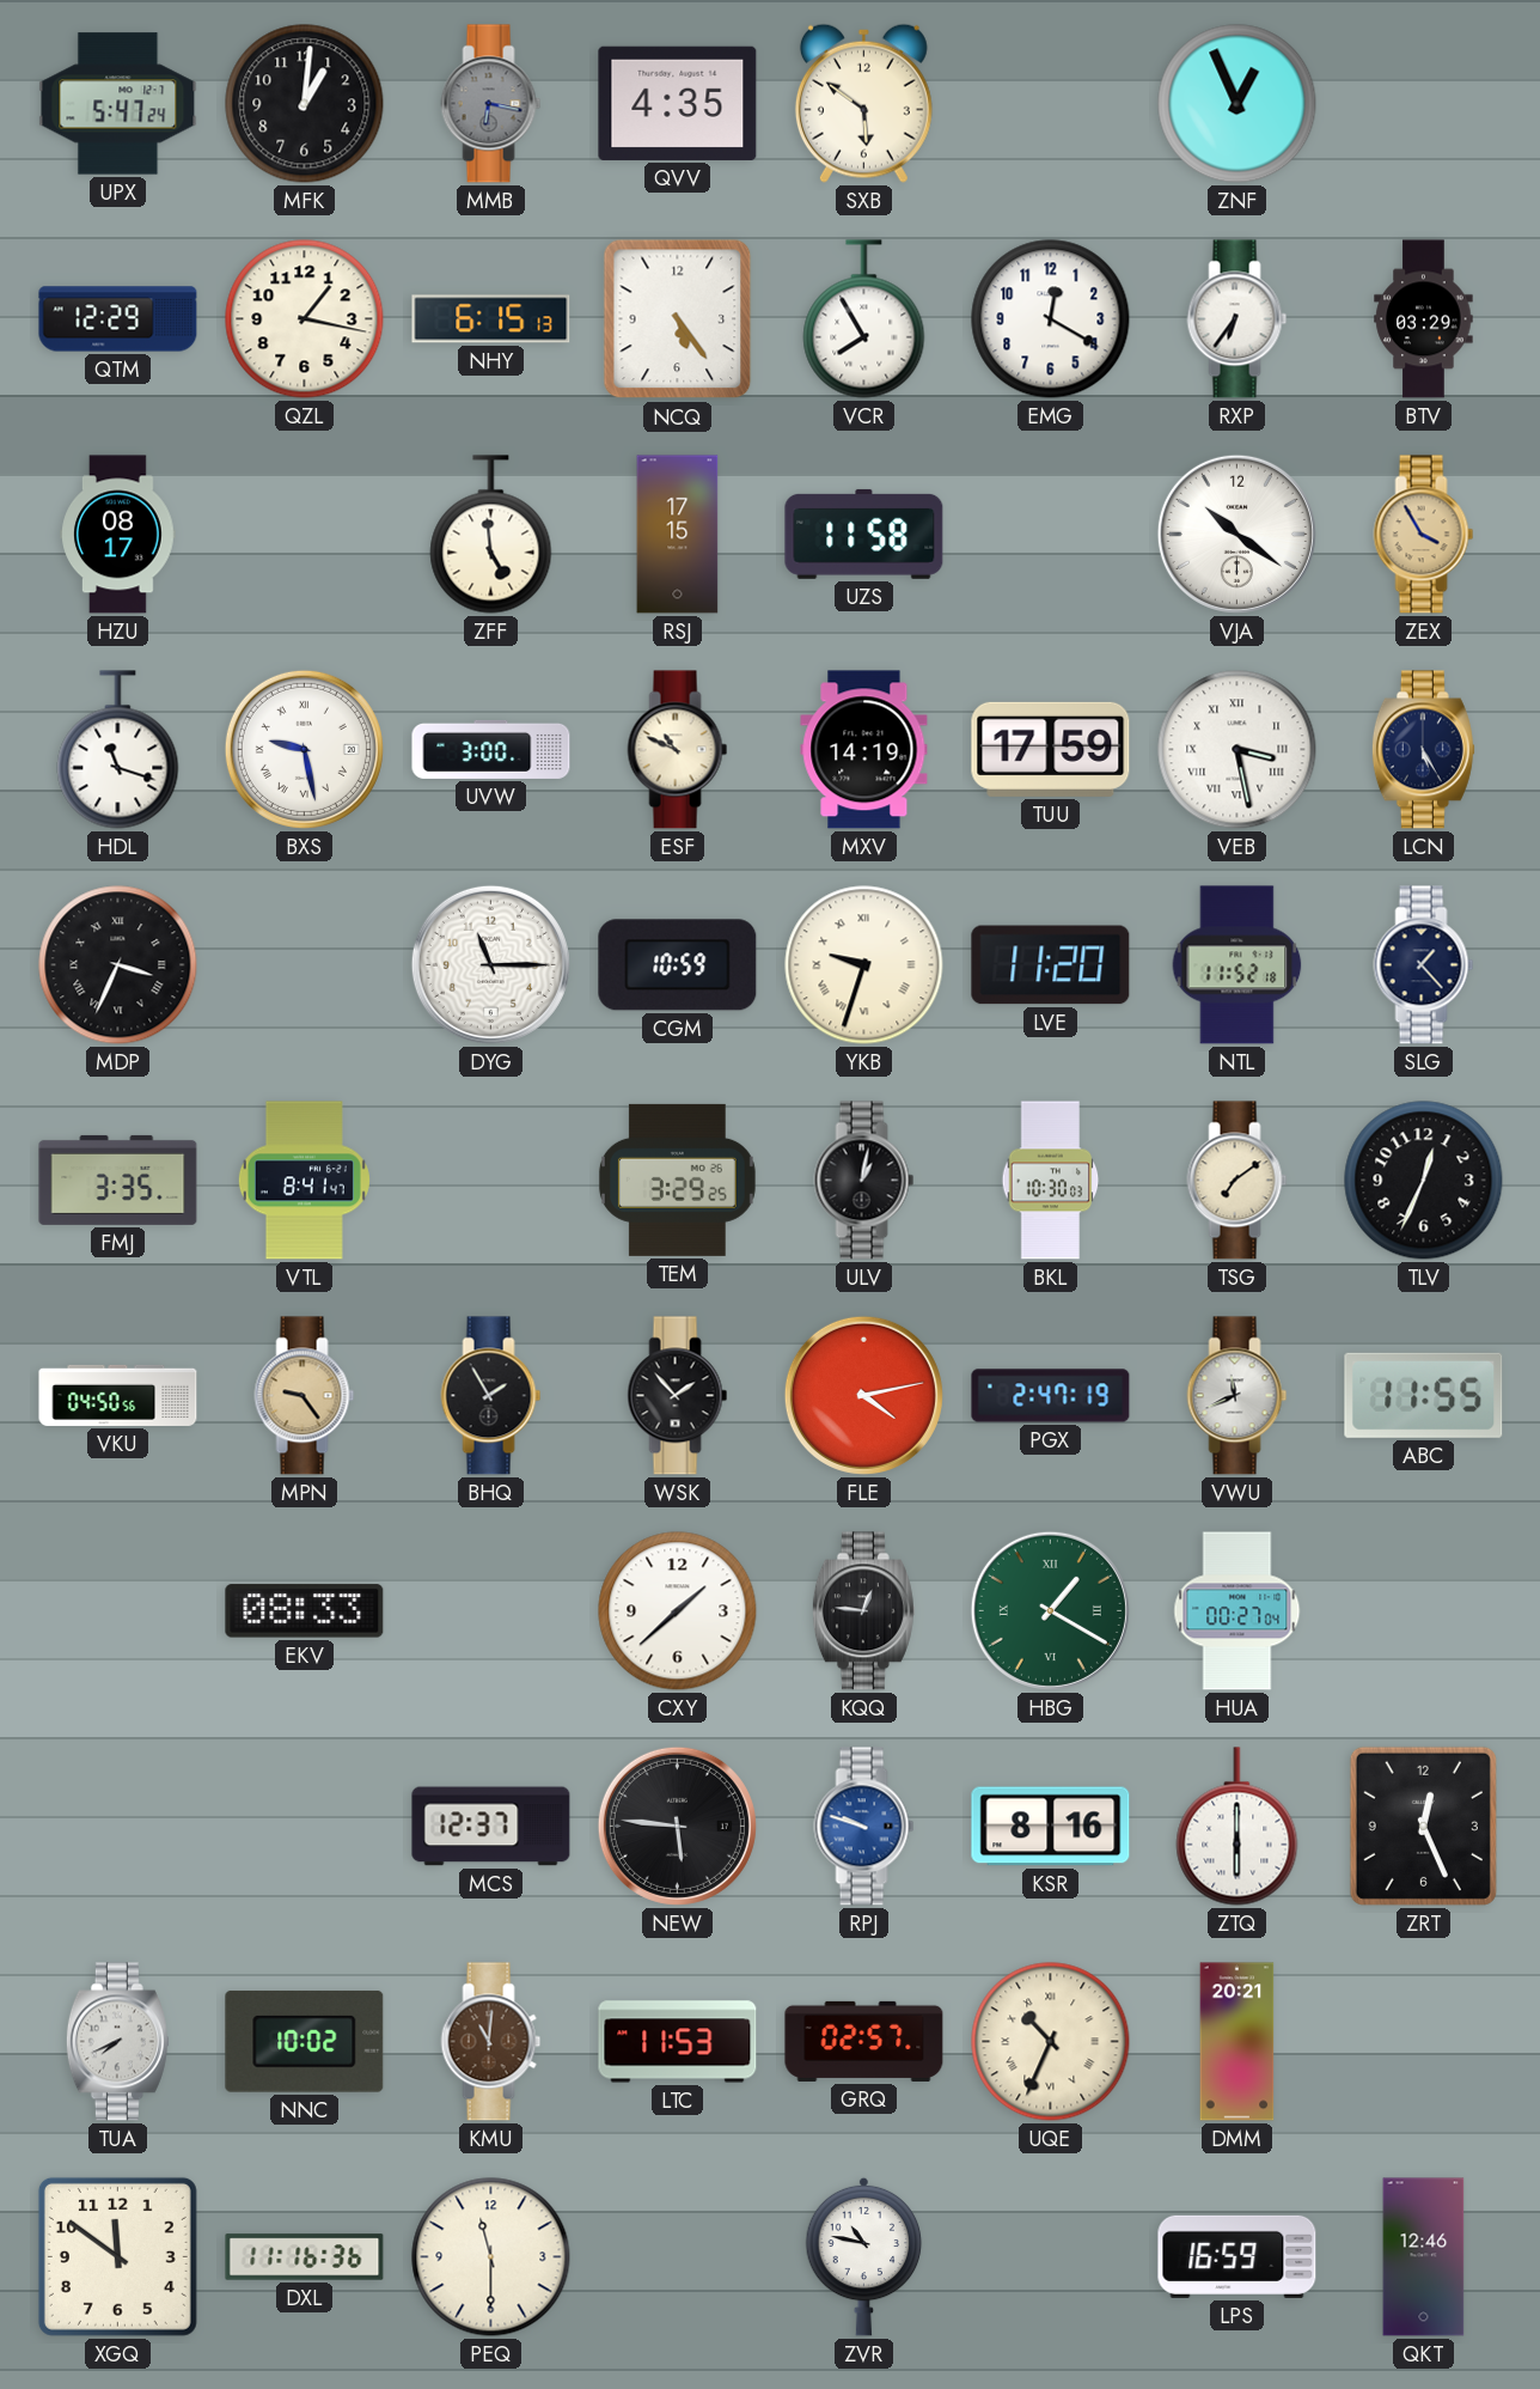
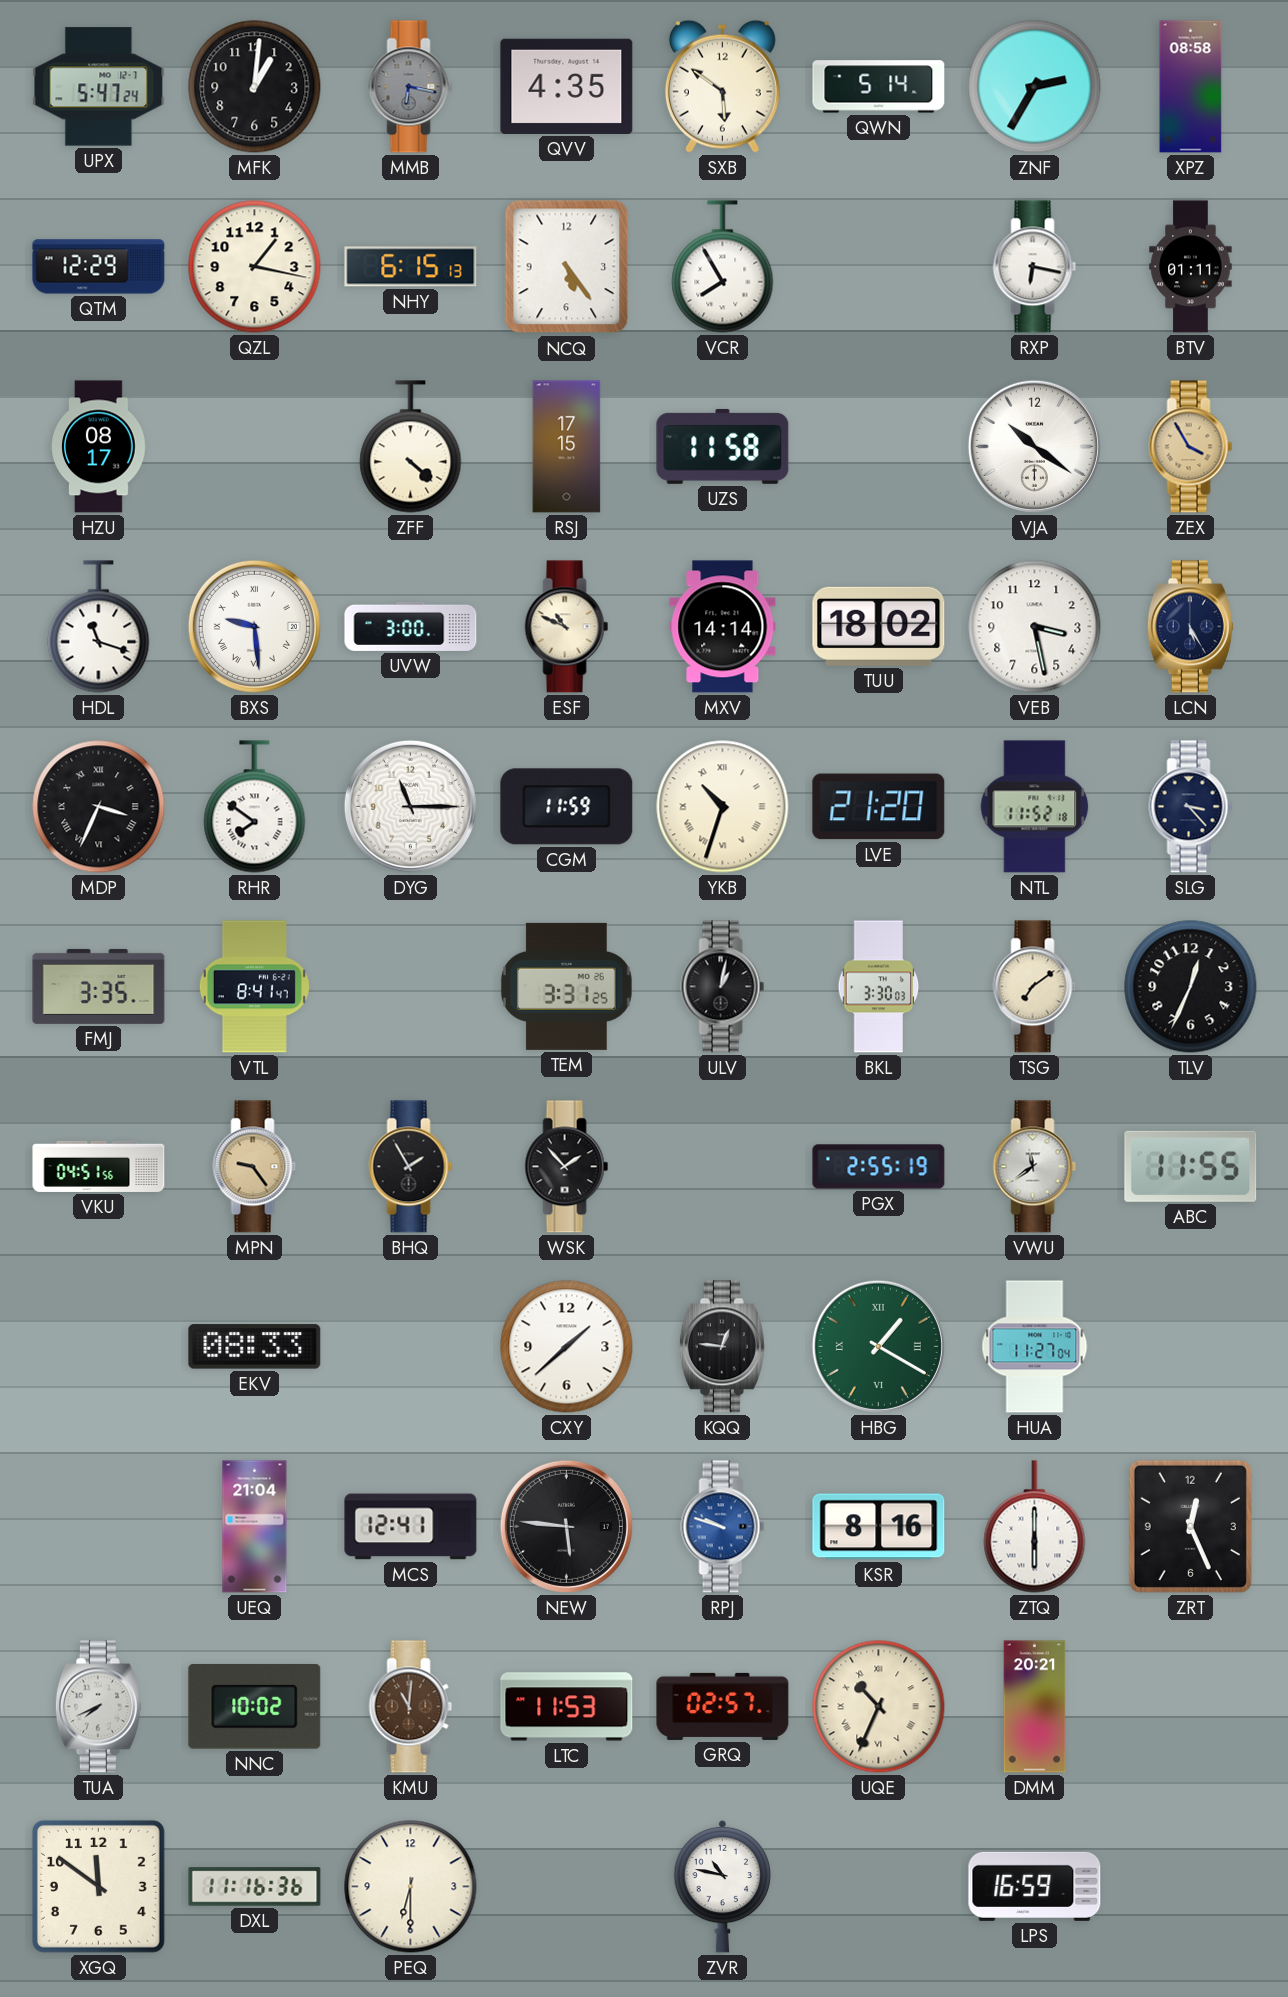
QWN: none -> 5:14
ZNF: 12:56 -> 2:35
XPZ: none -> 08:58
EMG: 12:20 -> none
RXP: 6:36 -> 6:17
BTV: 03:29 -> 01:11
ZFF: 4:59 -> 4:22
BXS: 9:28 -> 9:29
MXV: 14:19 -> 14:14
TUU: 17:59 -> 18:02
VEB numerals: Roman -> Arabic
RHR: none -> 7:51
CGM: 10:59 -> 11:59
YKB: 9:33 -> 10:33
LVE: 11:20 -> 21:20
SLG: 1:23 -> 3:23
TEM: 3:29 -> 3:31
BKL: 10:30 -> 3:30
VKU: 04:50 -> 04:51
FLE: 4:13 -> none
PGX: 2:47 -> 2:55
VWU: 11:41 -> 11:39
HUA: 00:27 -> 11:27
UEQ: none -> 21:04
MCS: 12:37 -> 12:41
PEQ: 11:30 -> 6:30
QKT: 12:46 -> none
